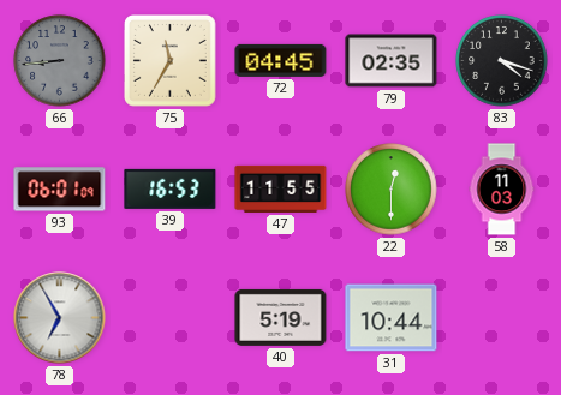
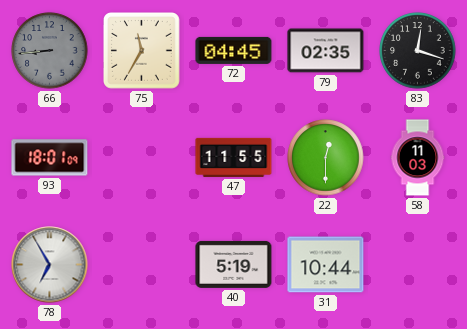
83: 4:18 -> 12:18
93: 06:01 -> 18:01
39: 16:53 -> none
